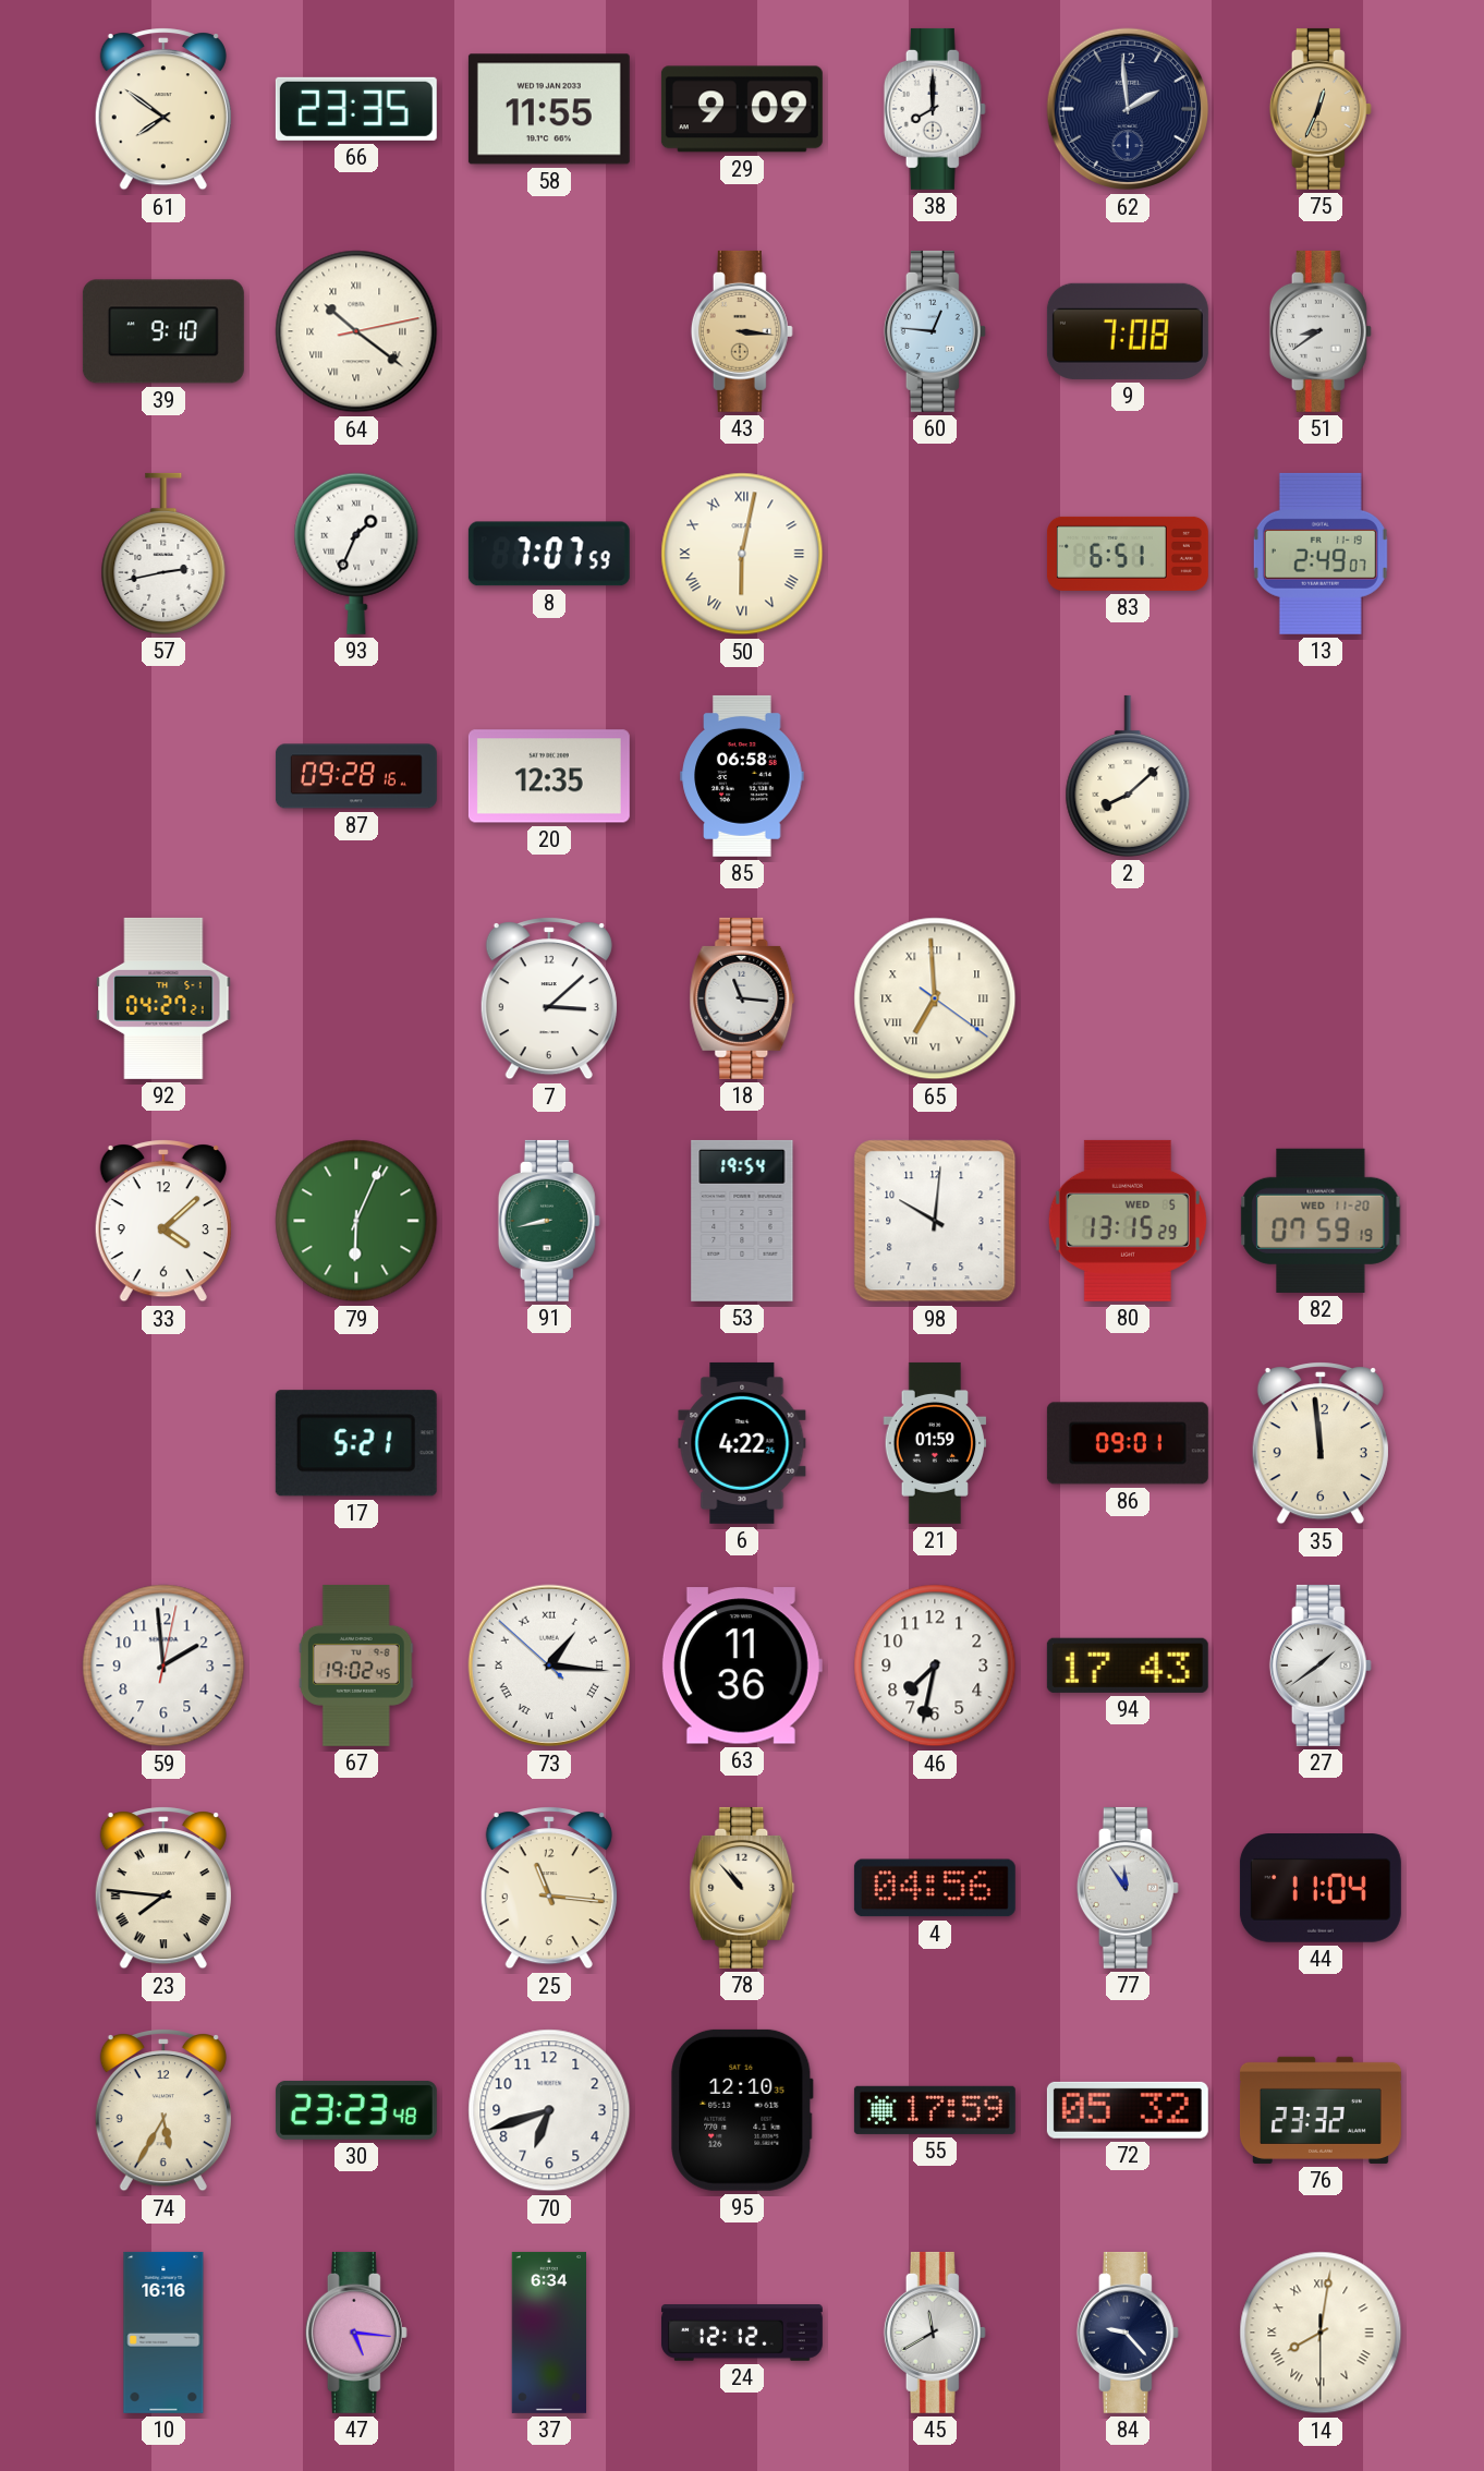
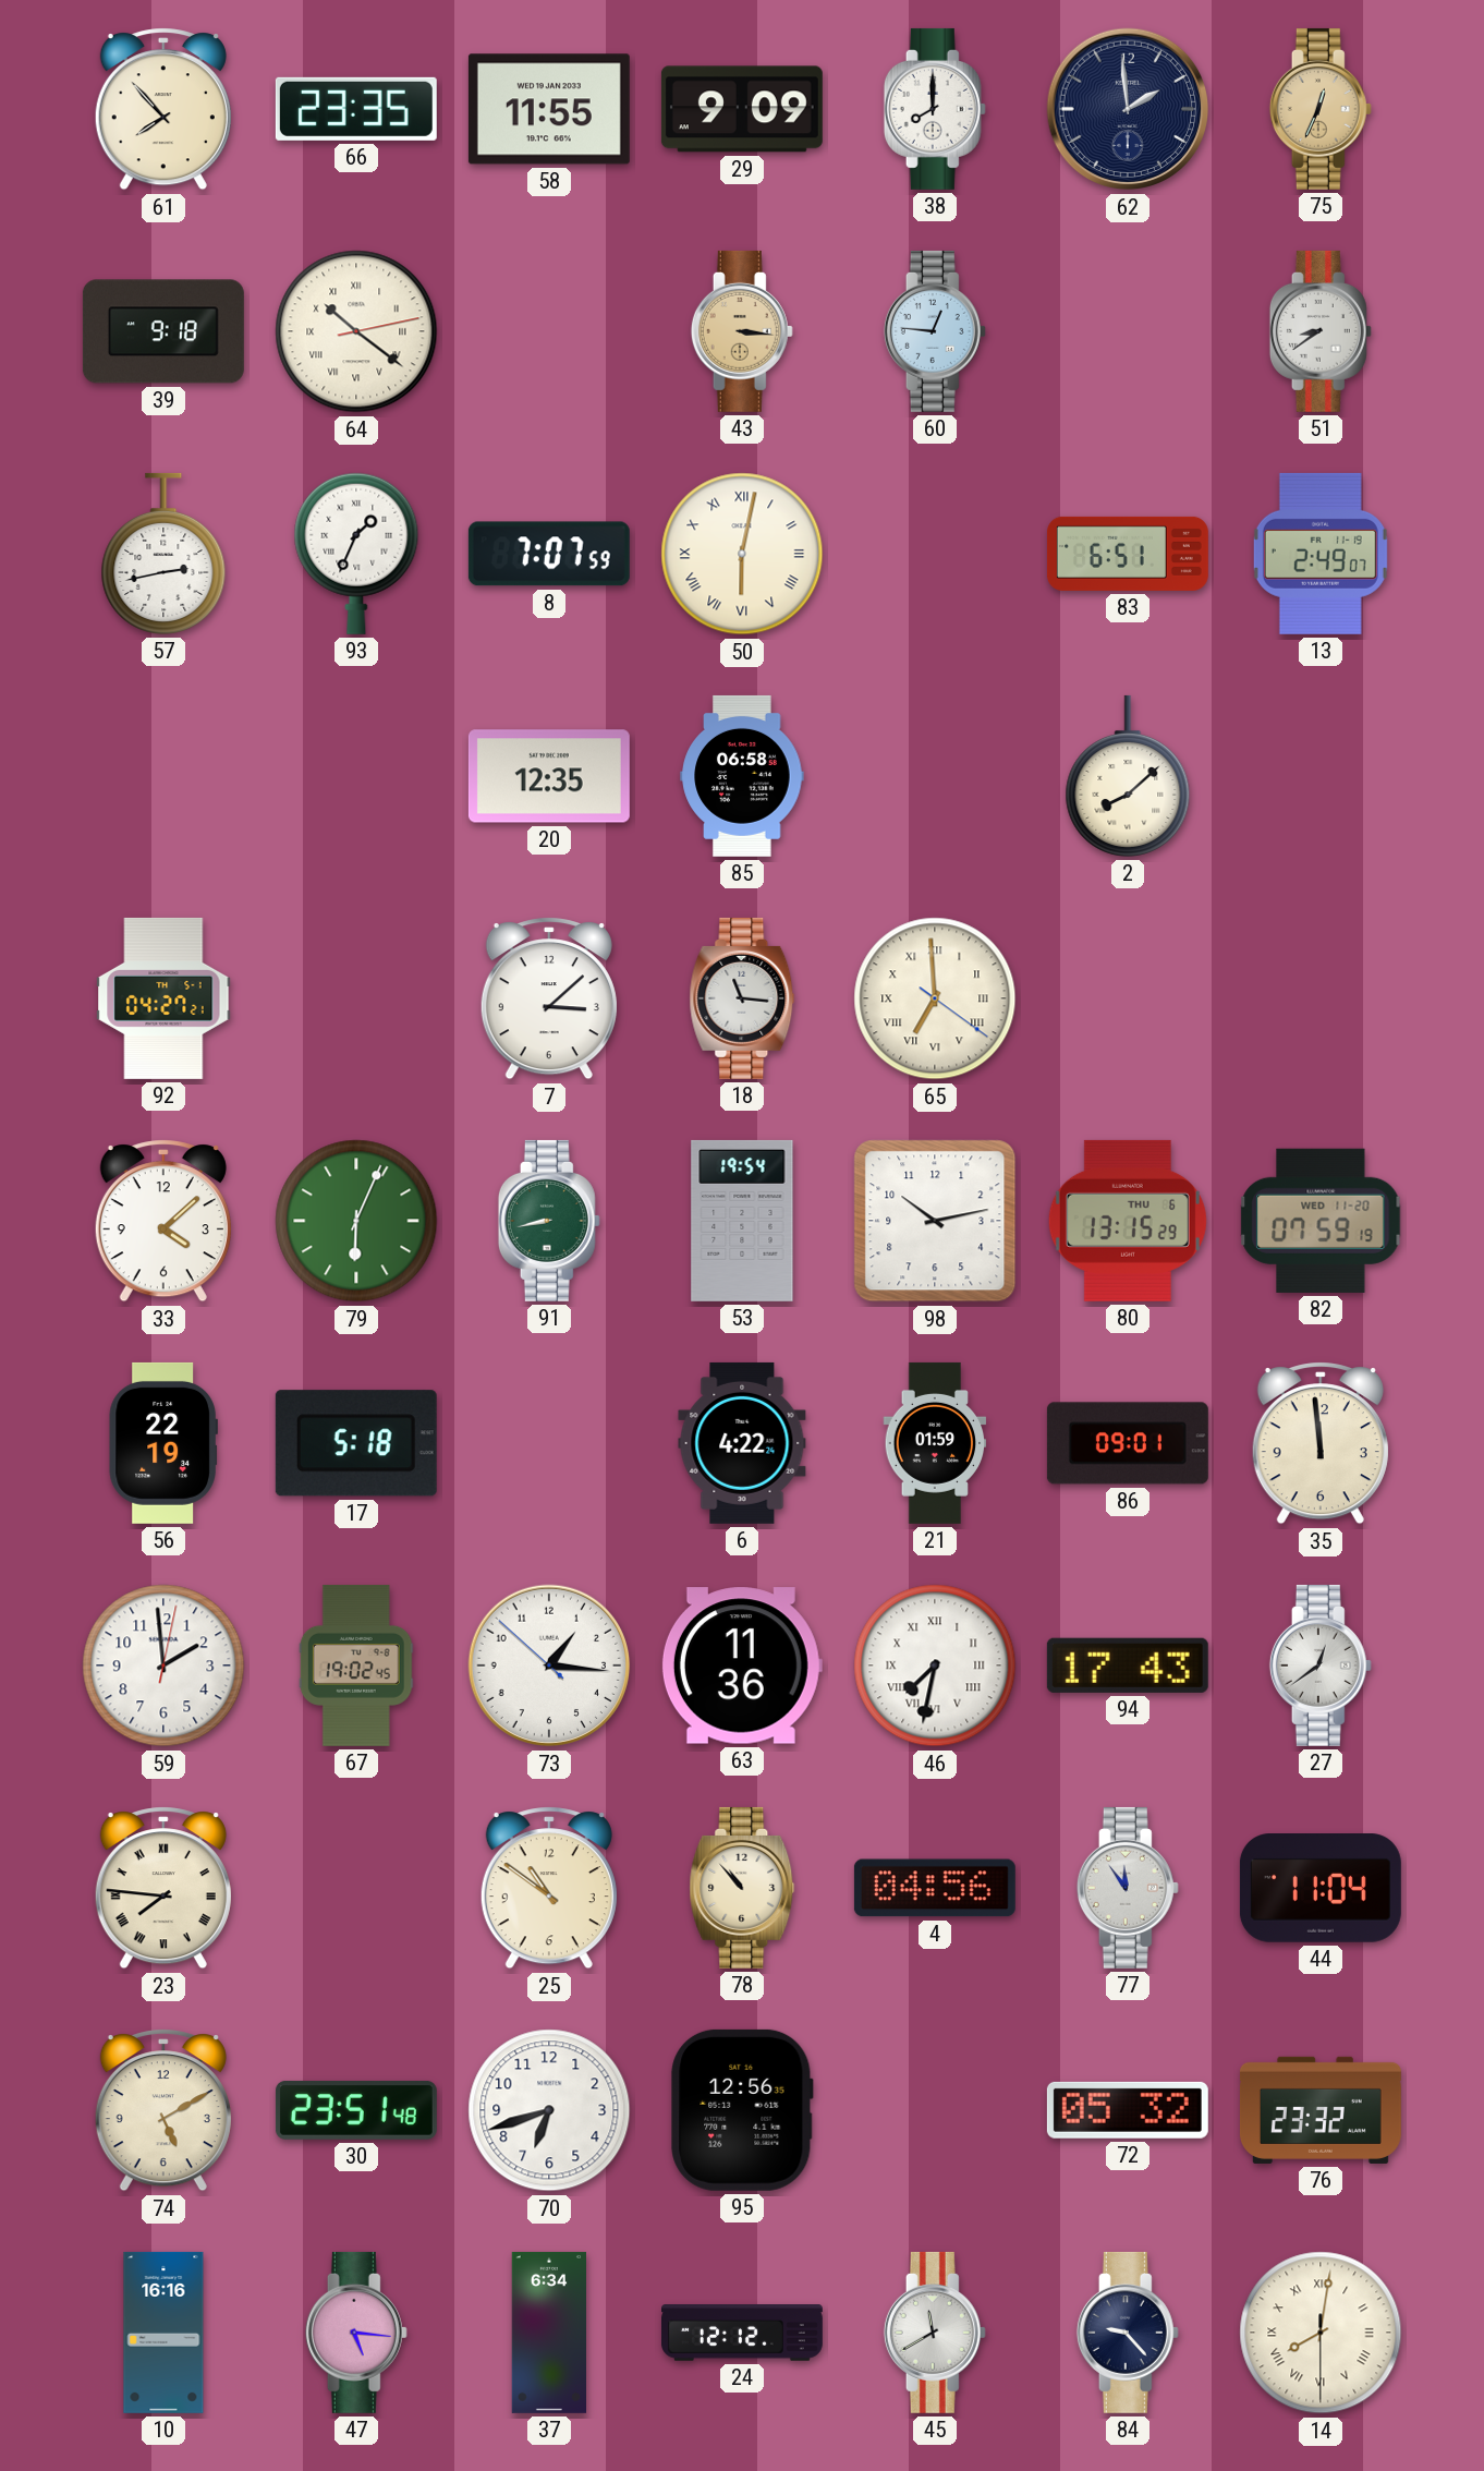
61: 7:51 -> 7:53
39: 9:10 -> 9:18
9: 7:08 -> none
87: 09:28 -> none
98: 10:01 -> 10:13
80 date: WED 5 -> THU 6
56: none -> 22:19
17: 5:21 -> 5:18
73 numerals: Roman -> Arabic
46 numerals: Arabic -> Roman
27: 1:39 -> 12:39
25: 11:16 -> 10:51
74: 5:35 -> 5:10
30: 23:23 -> 23:51
95: 12:10 -> 12:56
55: 17:59 -> none
